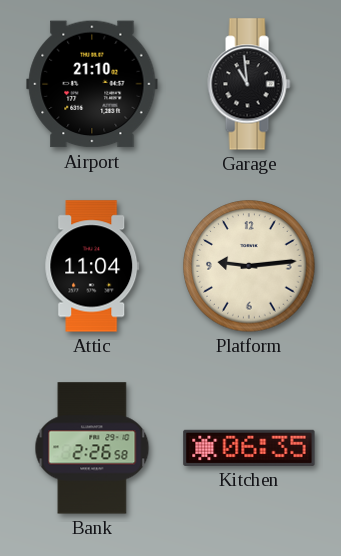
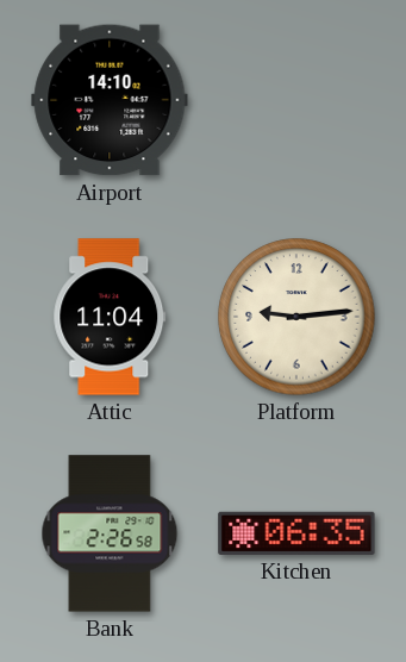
Airport: 21:10 -> 14:10
Garage: 10:59 -> none
